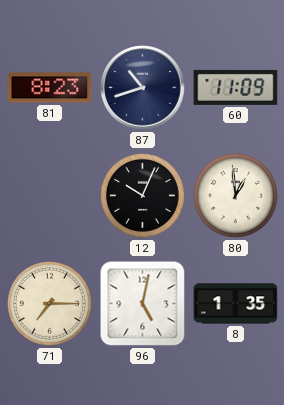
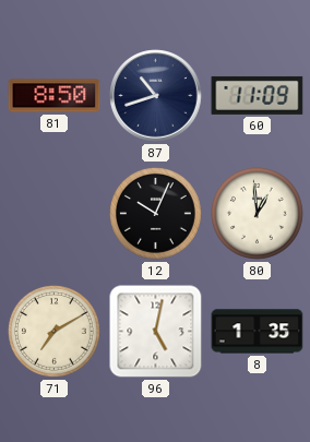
81: 8:23 -> 8:50
71: 7:15 -> 7:10
